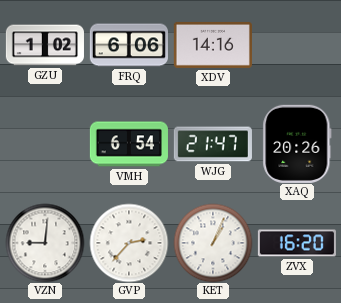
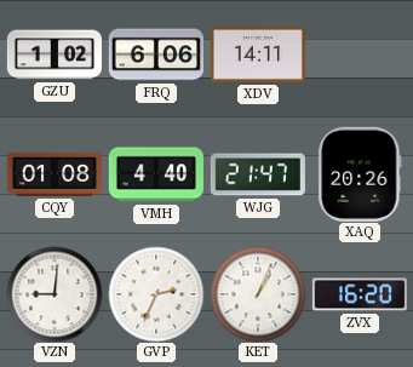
XDV: 14:16 -> 14:11
CQY: none -> 01:08
VMH: 6:54 -> 4:40
GVP: 2:37 -> 2:34
